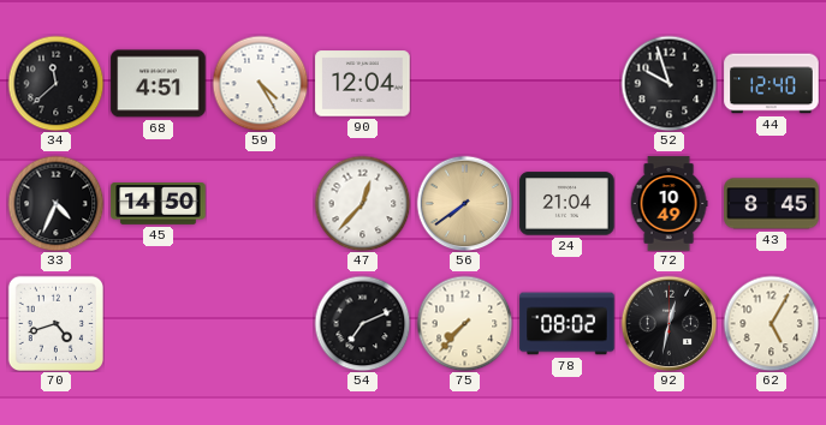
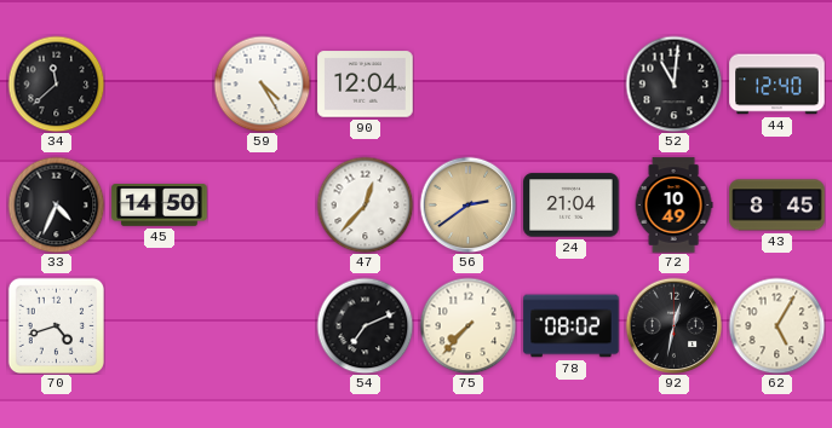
68: 4:51 -> none
52: 9:57 -> 11:01
56: 7:39 -> 2:39
